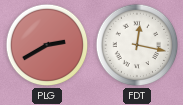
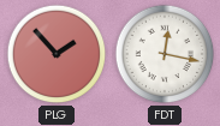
PLG: 2:40 -> 1:53
